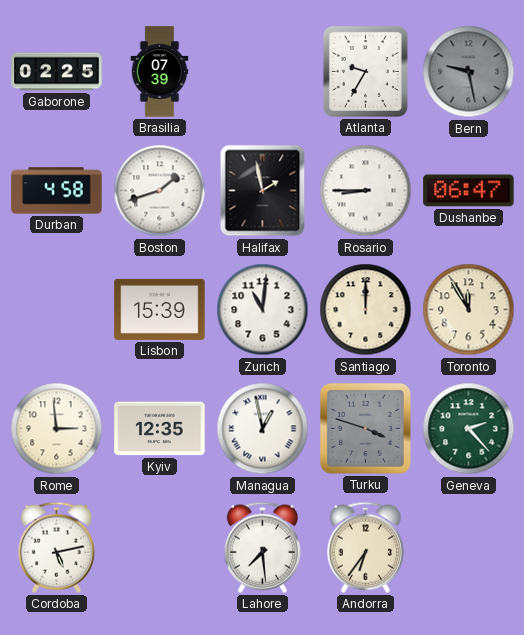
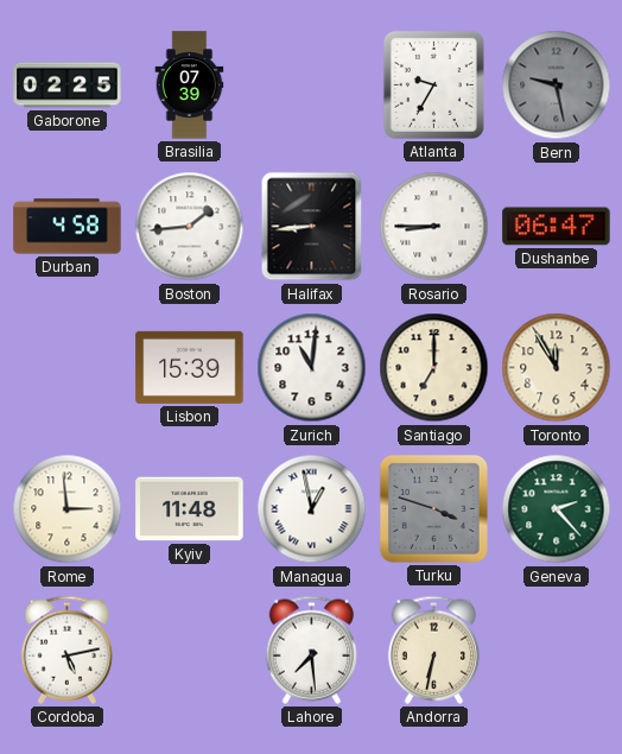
Boston: 1:42 -> 1:44
Halifax: 1:58 -> 8:44
Santiago: 12:00 -> 7:00
Kyiv: 12:35 -> 11:48
Andorra: 6:36 -> 6:32
